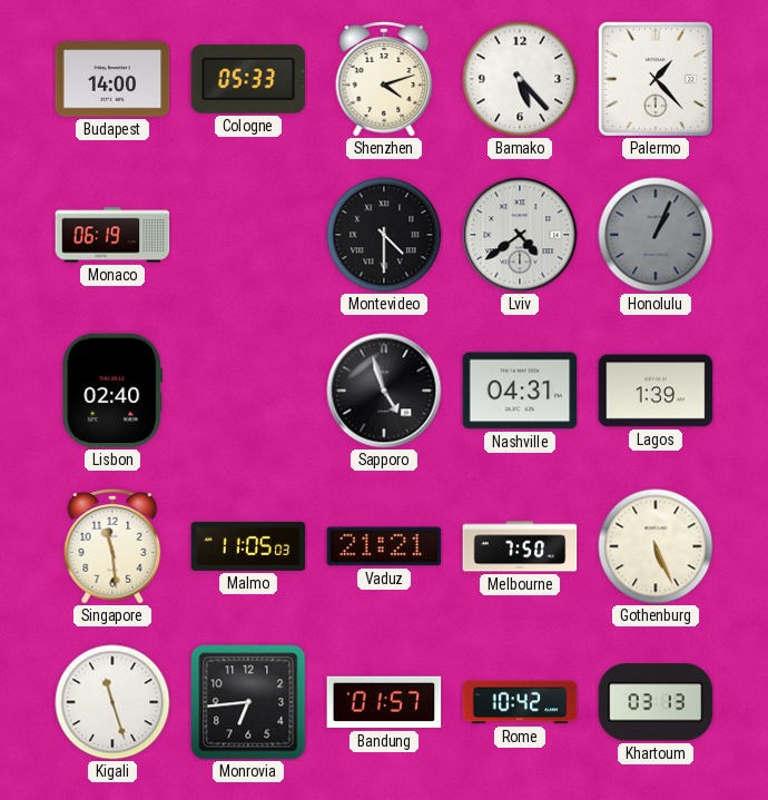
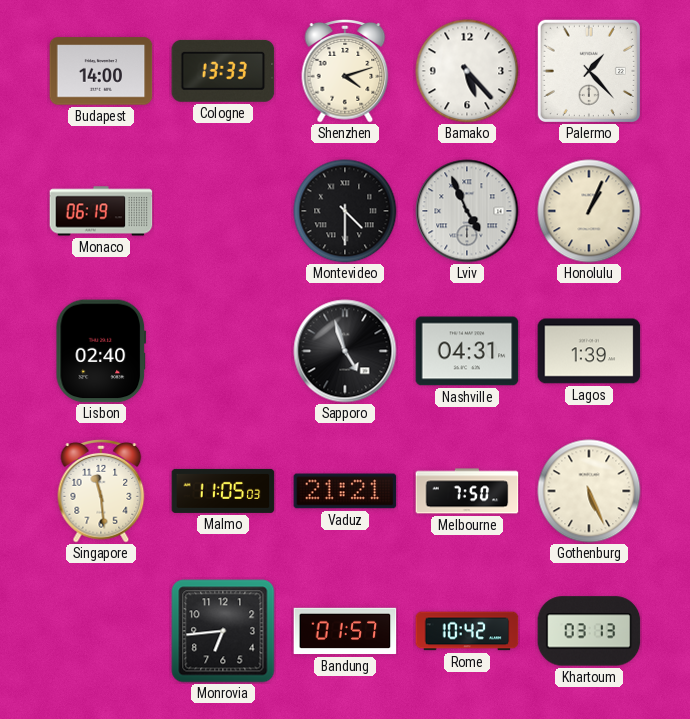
Cologne: 05:33 -> 13:33
Lviv: 4:39 -> 4:56
Honolulu dial: grey -> cream
Kigali: 11:27 -> none
